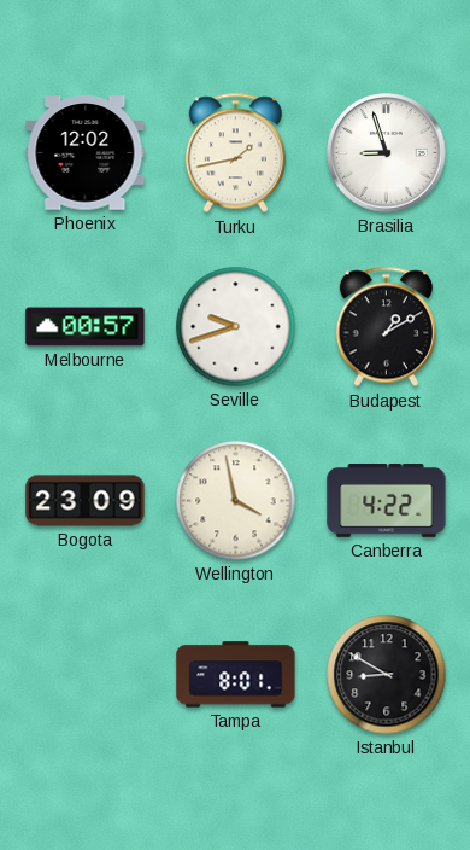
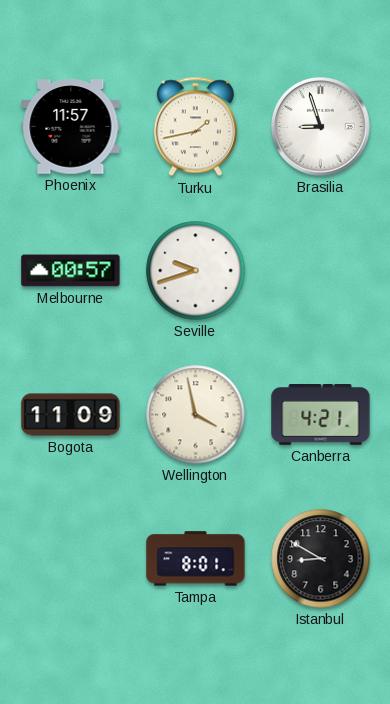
Phoenix: 12:02 -> 11:57
Budapest: 1:10 -> none
Bogota: 23:09 -> 11:09
Canberra: 4:22 -> 4:21
